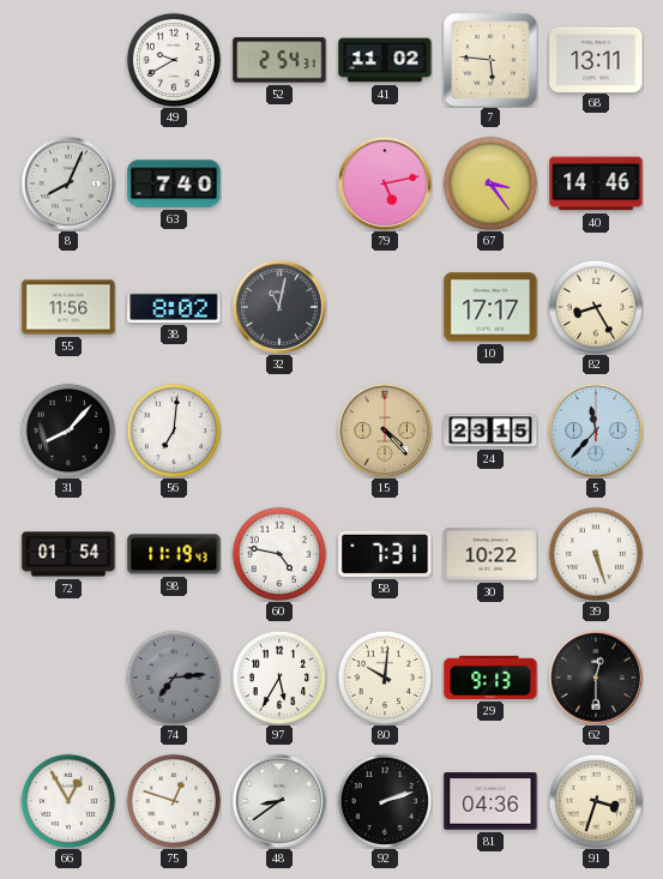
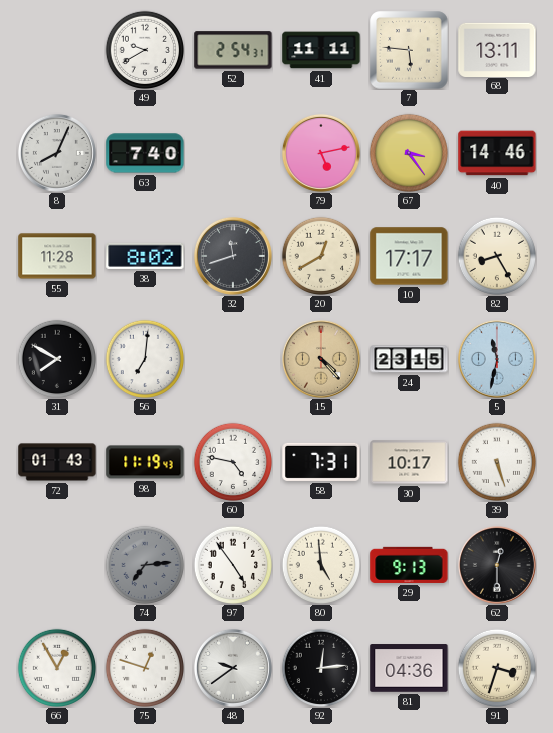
41: 11:02 -> 11:11
55: 11:56 -> 11:28
32: 11:02 -> 11:42
20: none -> 12:40
31: 8:07 -> 7:50
5: 11:37 -> 11:32
72: 01:54 -> 01:43
30: 10:22 -> 10:17
97: 5:35 -> 4:54
80: 10:01 -> 4:59
48: 8:39 -> 9:39
92: 2:12 -> 12:14
